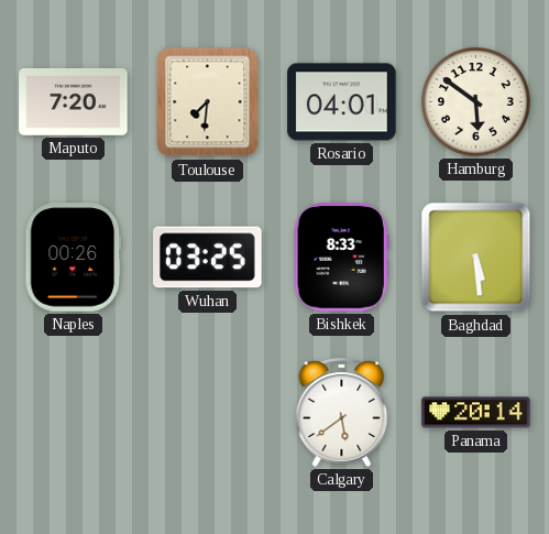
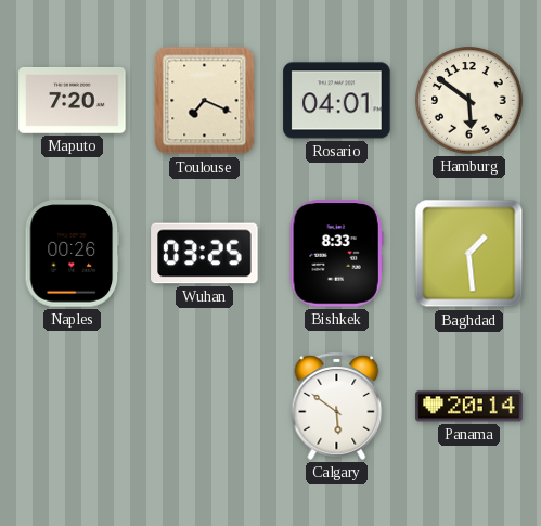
Toulouse: 7:31 -> 7:19
Baghdad: 5:29 -> 1:29
Calgary: 5:39 -> 5:51
